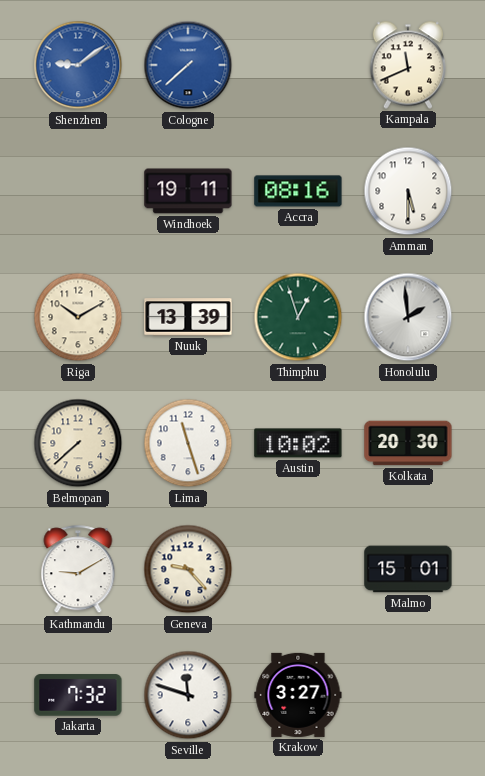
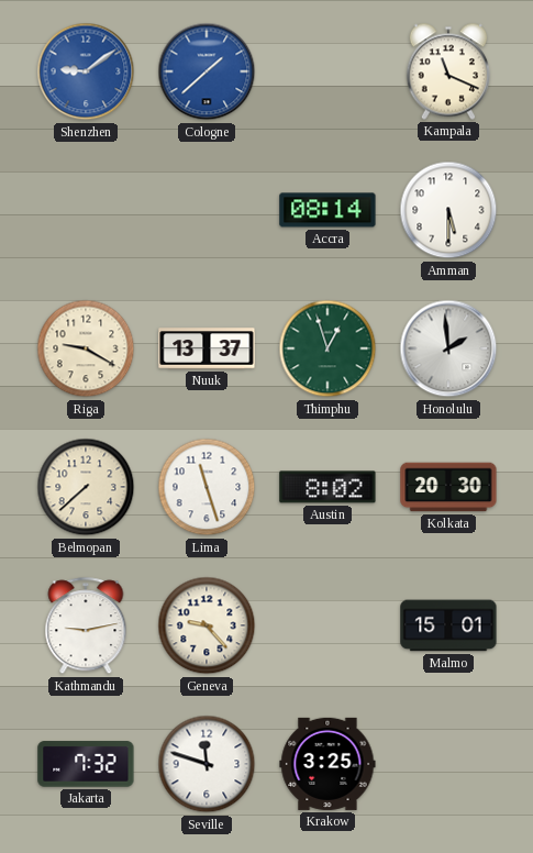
Cologne: 7:38 -> 1:38
Kampala: 11:41 -> 11:19
Windhoek: 19:11 -> none
Accra: 08:16 -> 08:14
Riga: 10:10 -> 9:20
Nuuk: 13:39 -> 13:37
Austin: 10:02 -> 8:02
Kathmandu: 9:10 -> 9:13
Krakow: 3:27 -> 3:25
